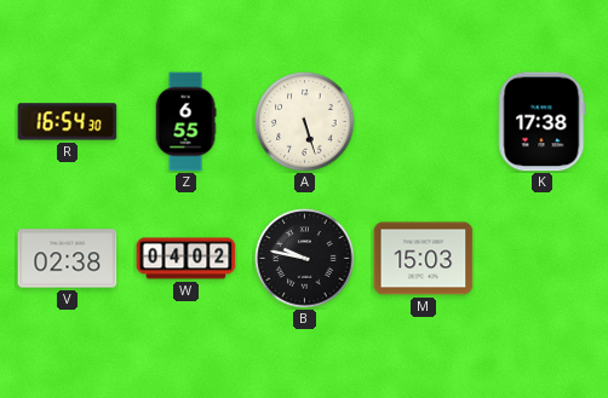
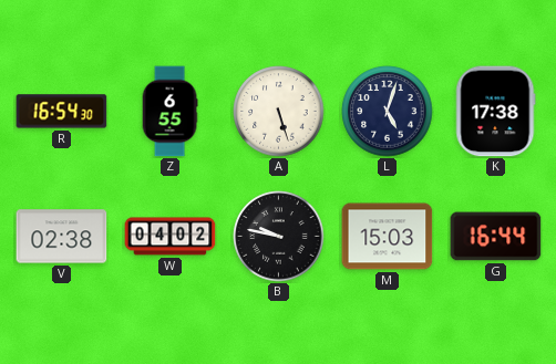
L: none -> 5:03
G: none -> 16:44
